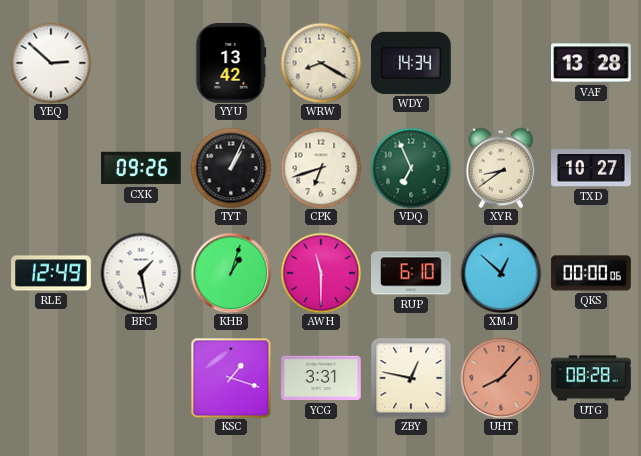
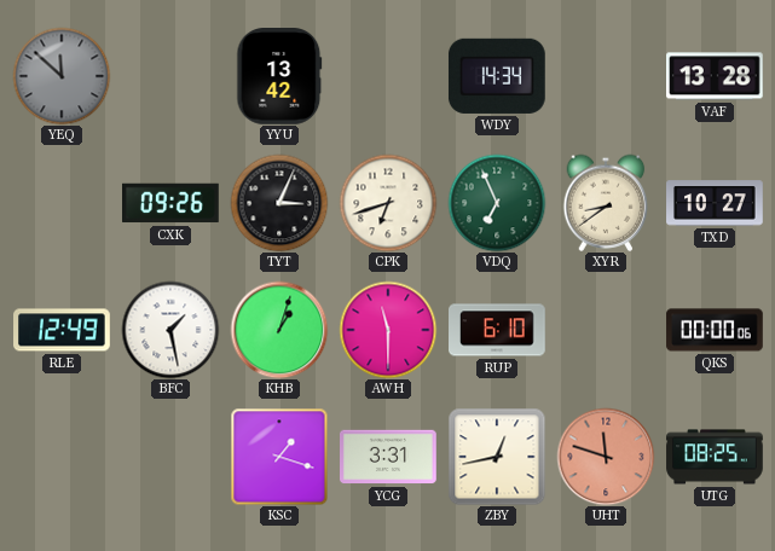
YEQ: 2:52 -> 11:52
YEQ dial: white -> grey
WRW: 8:20 -> none
TYT: 1:04 -> 3:04
XMJ: 12:52 -> none
ZBY: 12:47 -> 12:43
UHT: 8:07 -> 11:48
UTG: 08:28 -> 08:25
